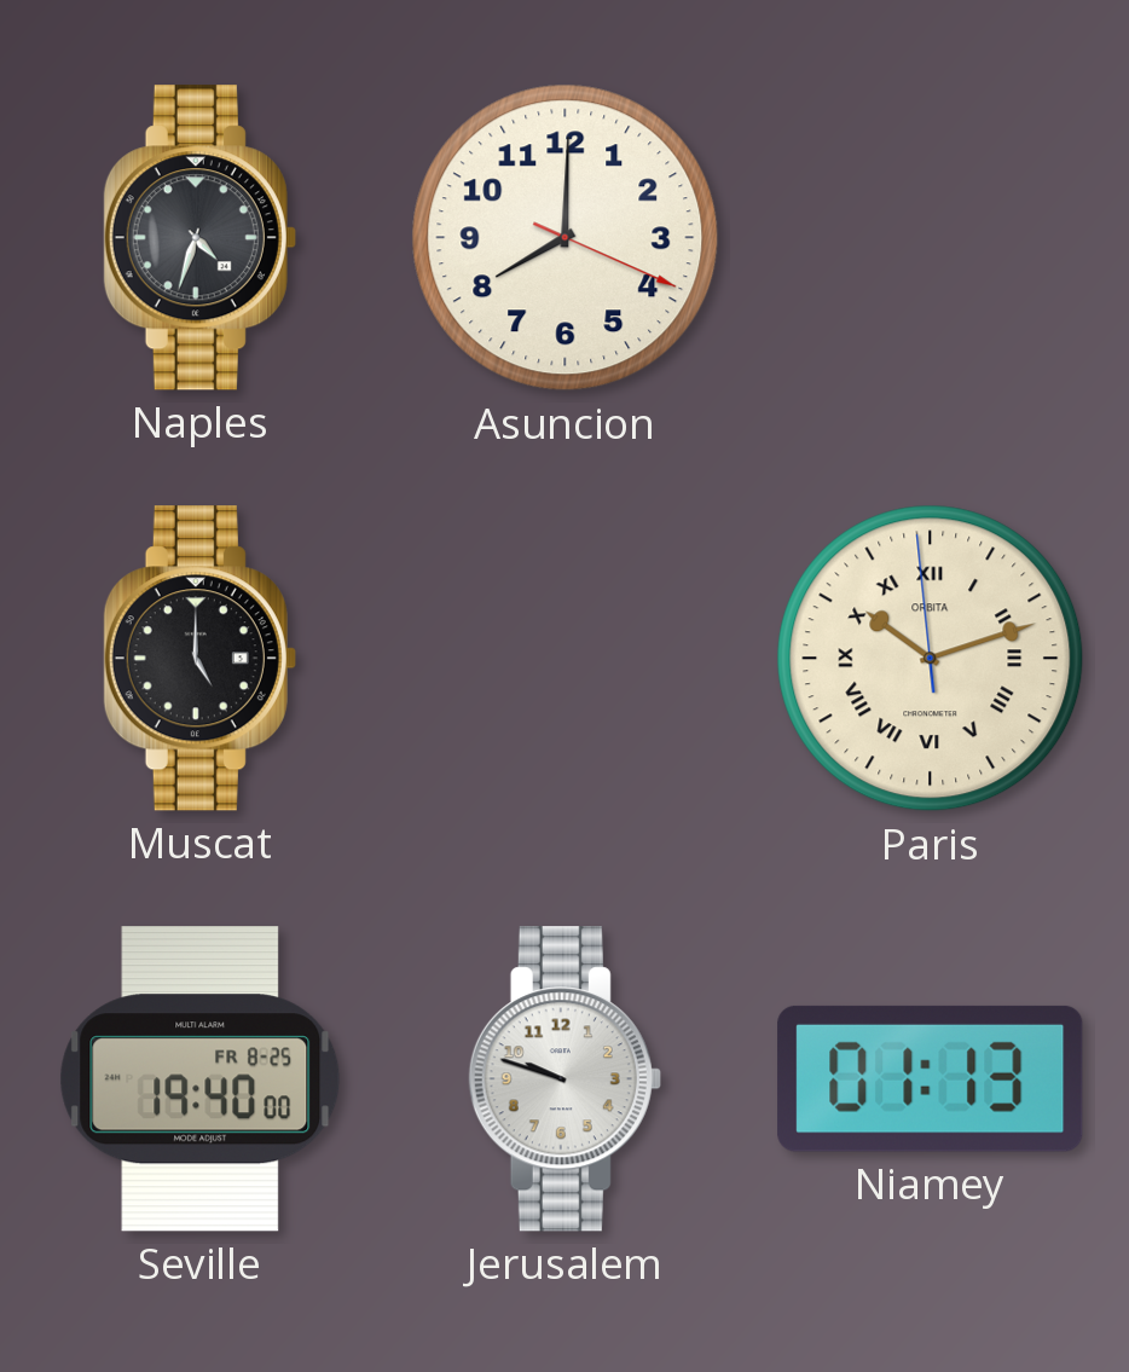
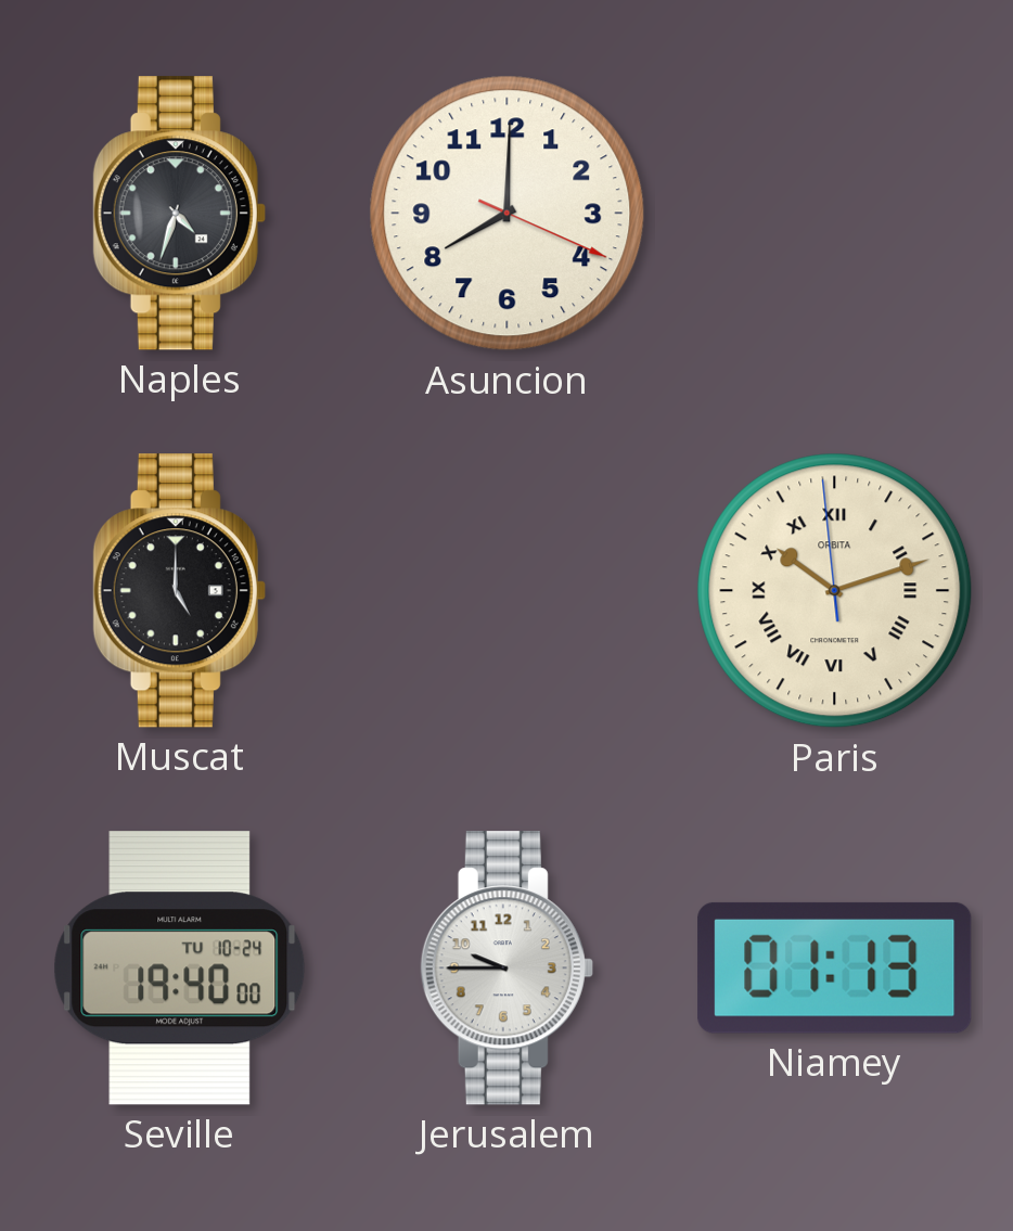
Seville date: FR 8-25 -> TU 10-24
Jerusalem: 9:48 -> 9:45
